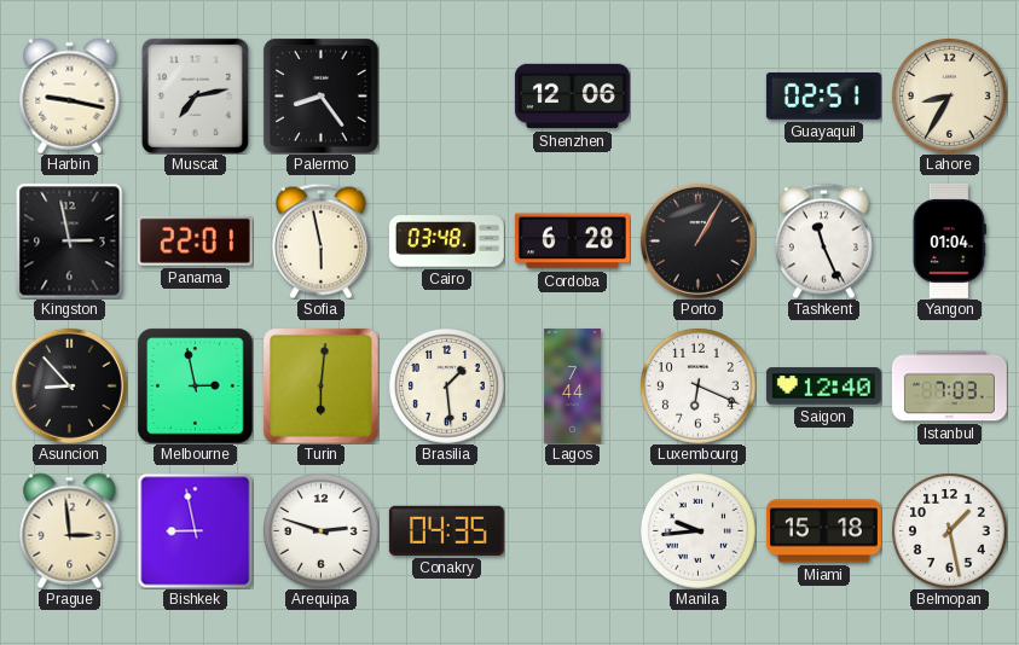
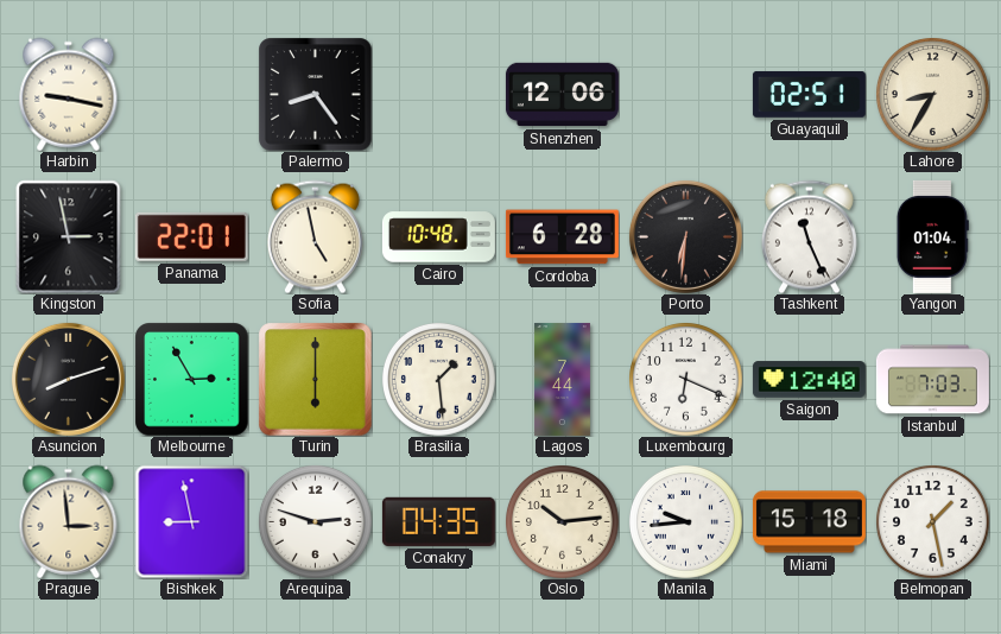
Muscat: 7:13 -> none
Sofia: 5:58 -> 4:58
Cairo: 03:48 -> 10:48
Porto: 1:05 -> 6:31
Asuncion: 8:53 -> 8:12
Melbourne: 2:58 -> 2:55
Turin: 6:01 -> 6:00
Oslo: none -> 10:14
